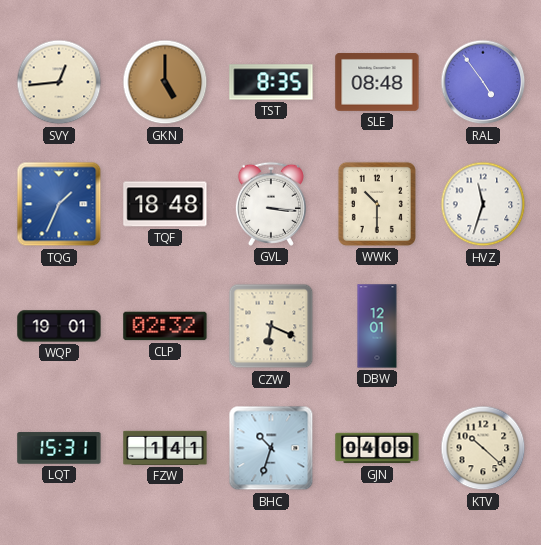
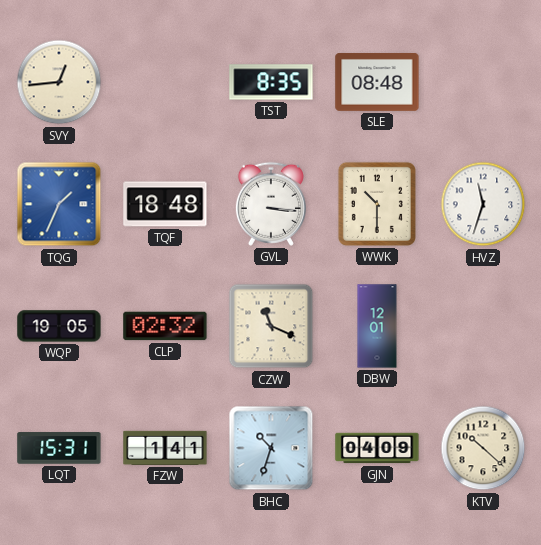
GKN: 5:00 -> none
RAL: 4:54 -> none
WQP: 19:01 -> 19:05
CZW: 6:19 -> 11:19
